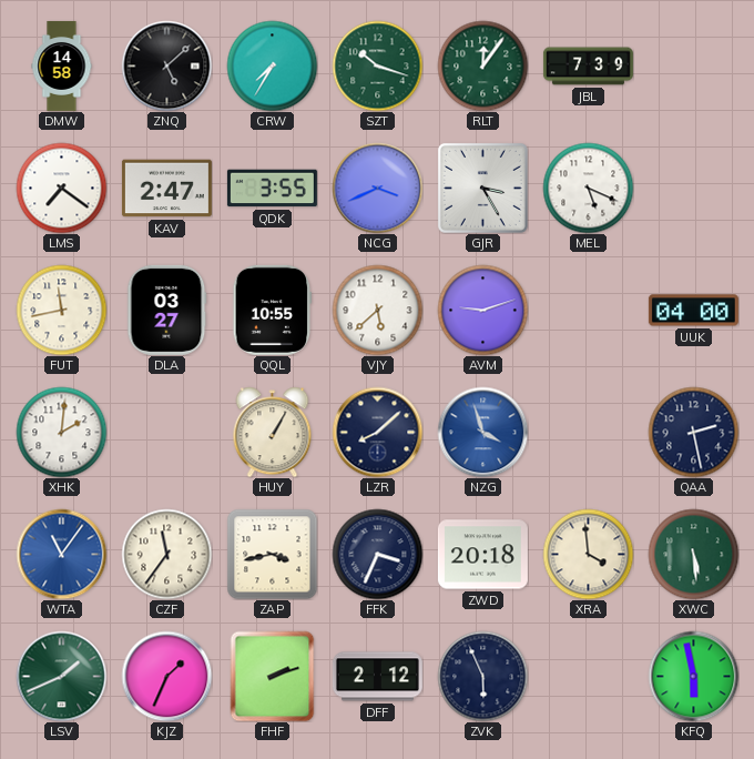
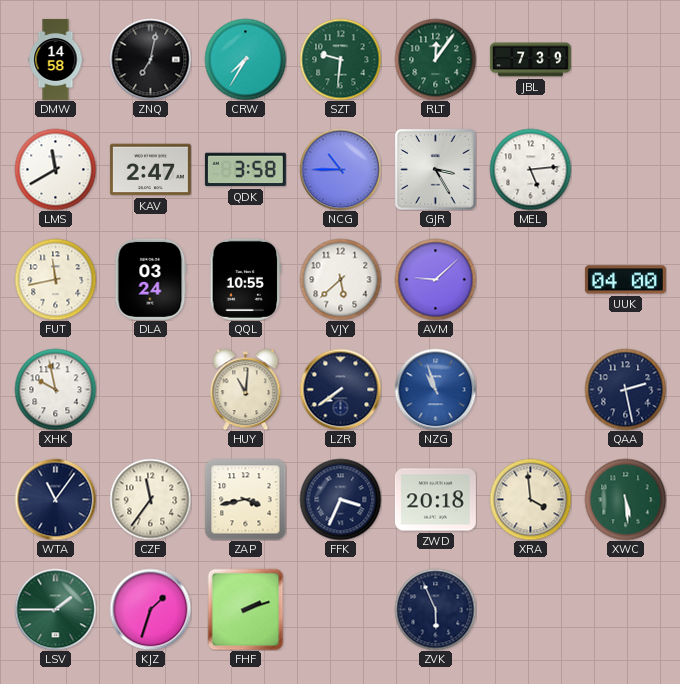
ZNQ: 5:08 -> 7:02
SZT: 10:18 -> 9:31
LMS: 7:21 -> 11:40
QDK: 3:55 -> 3:58
NCG: 3:41 -> 10:45
MEL: 5:19 -> 5:14
DLA: 03:27 -> 03:24
AVM: 9:12 -> 9:08
XHK: 2:01 -> 9:58
HUY: 1:05 -> 11:01
LZR: 8:08 -> 7:39
NZG: 3:57 -> 10:57
WTA dial: blue -> navy
LSV: 1:41 -> 1:45
KJZ: 1:34 -> 1:33
DFF: 2:12 -> none
KFQ: 5:58 -> none
